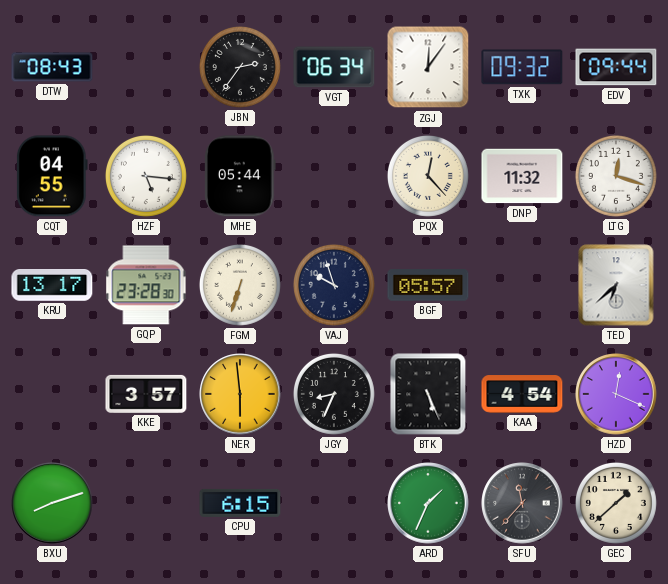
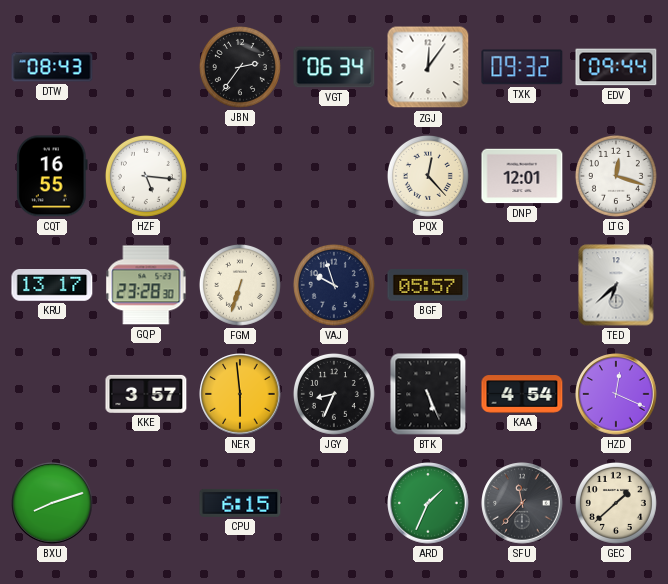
CQT: 04:55 -> 16:55
MHE: 05:44 -> none
DNP: 11:32 -> 12:01
